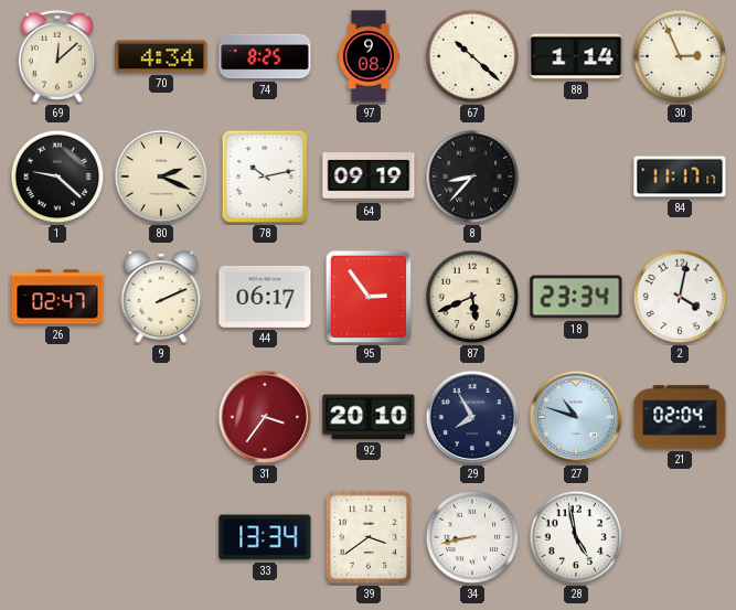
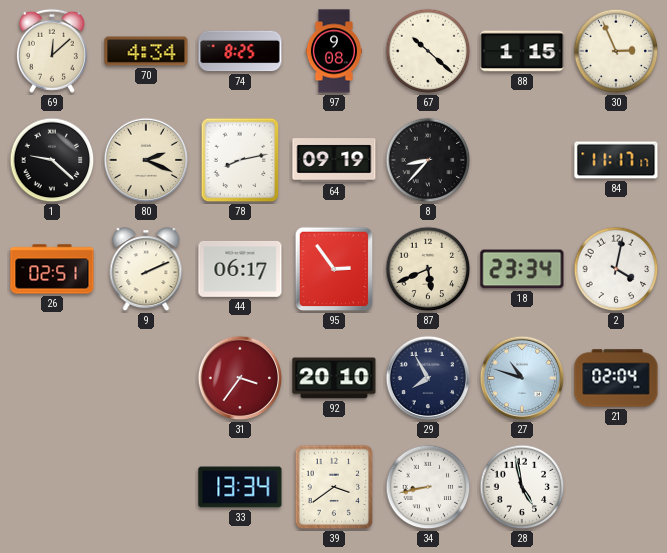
88: 1:14 -> 1:15
78: 10:13 -> 8:13
26: 02:47 -> 02:51
